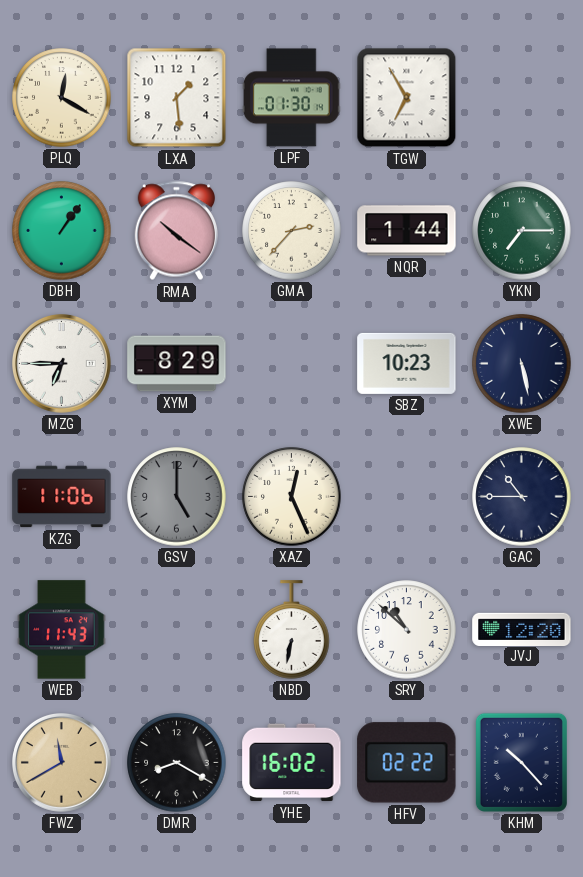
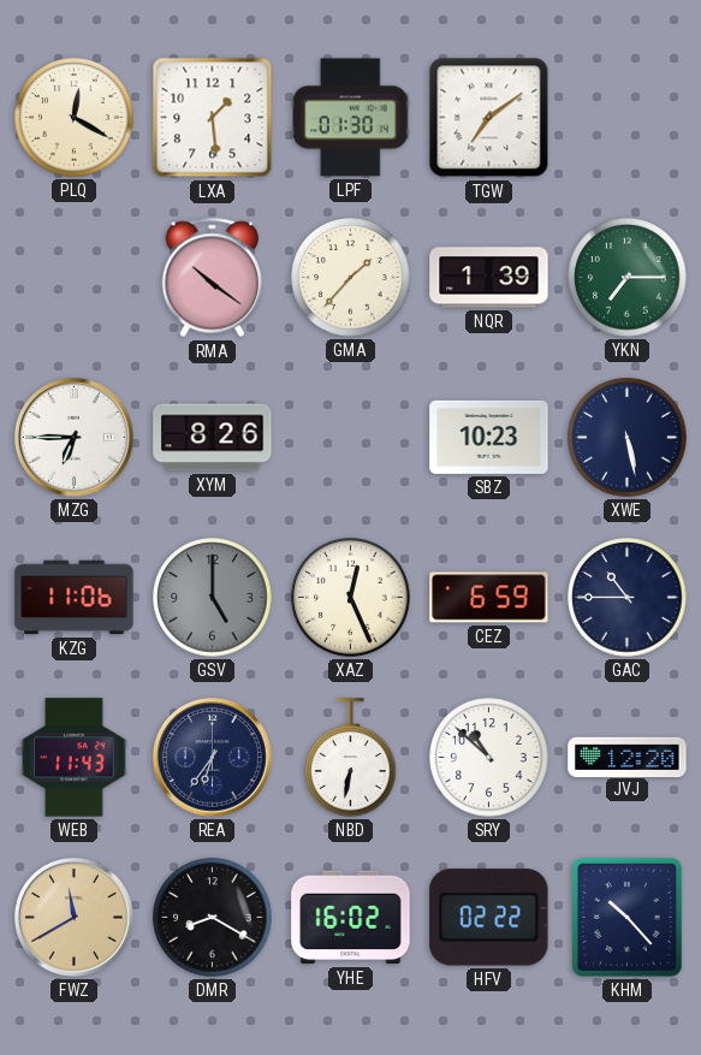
TGW: 6:55 -> 7:09
DBH: 1:06 -> none
GMA: 2:37 -> 1:37
NQR: 1:44 -> 1:39
XYM: 8:29 -> 8:26
CEZ: none -> 6:59
REA: none -> 6:36
